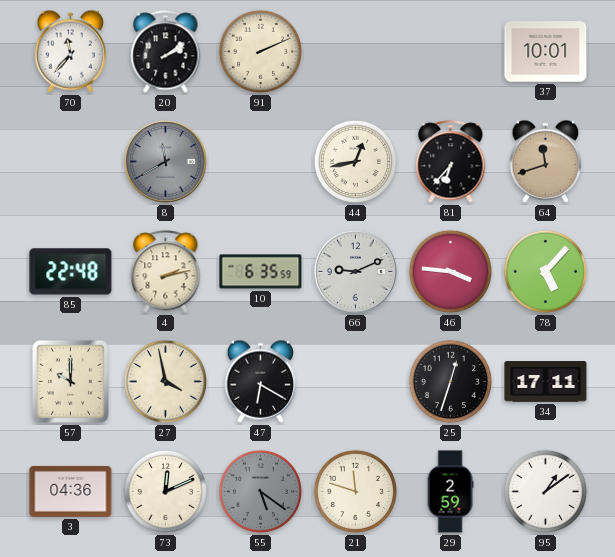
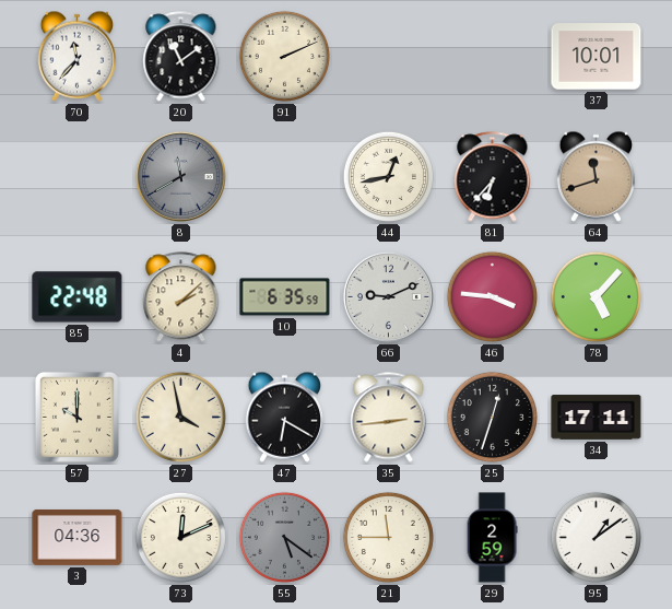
20: 2:09 -> 11:09
4: 2:13 -> 2:08
35: none -> 2:44
21: 11:48 -> 11:45
